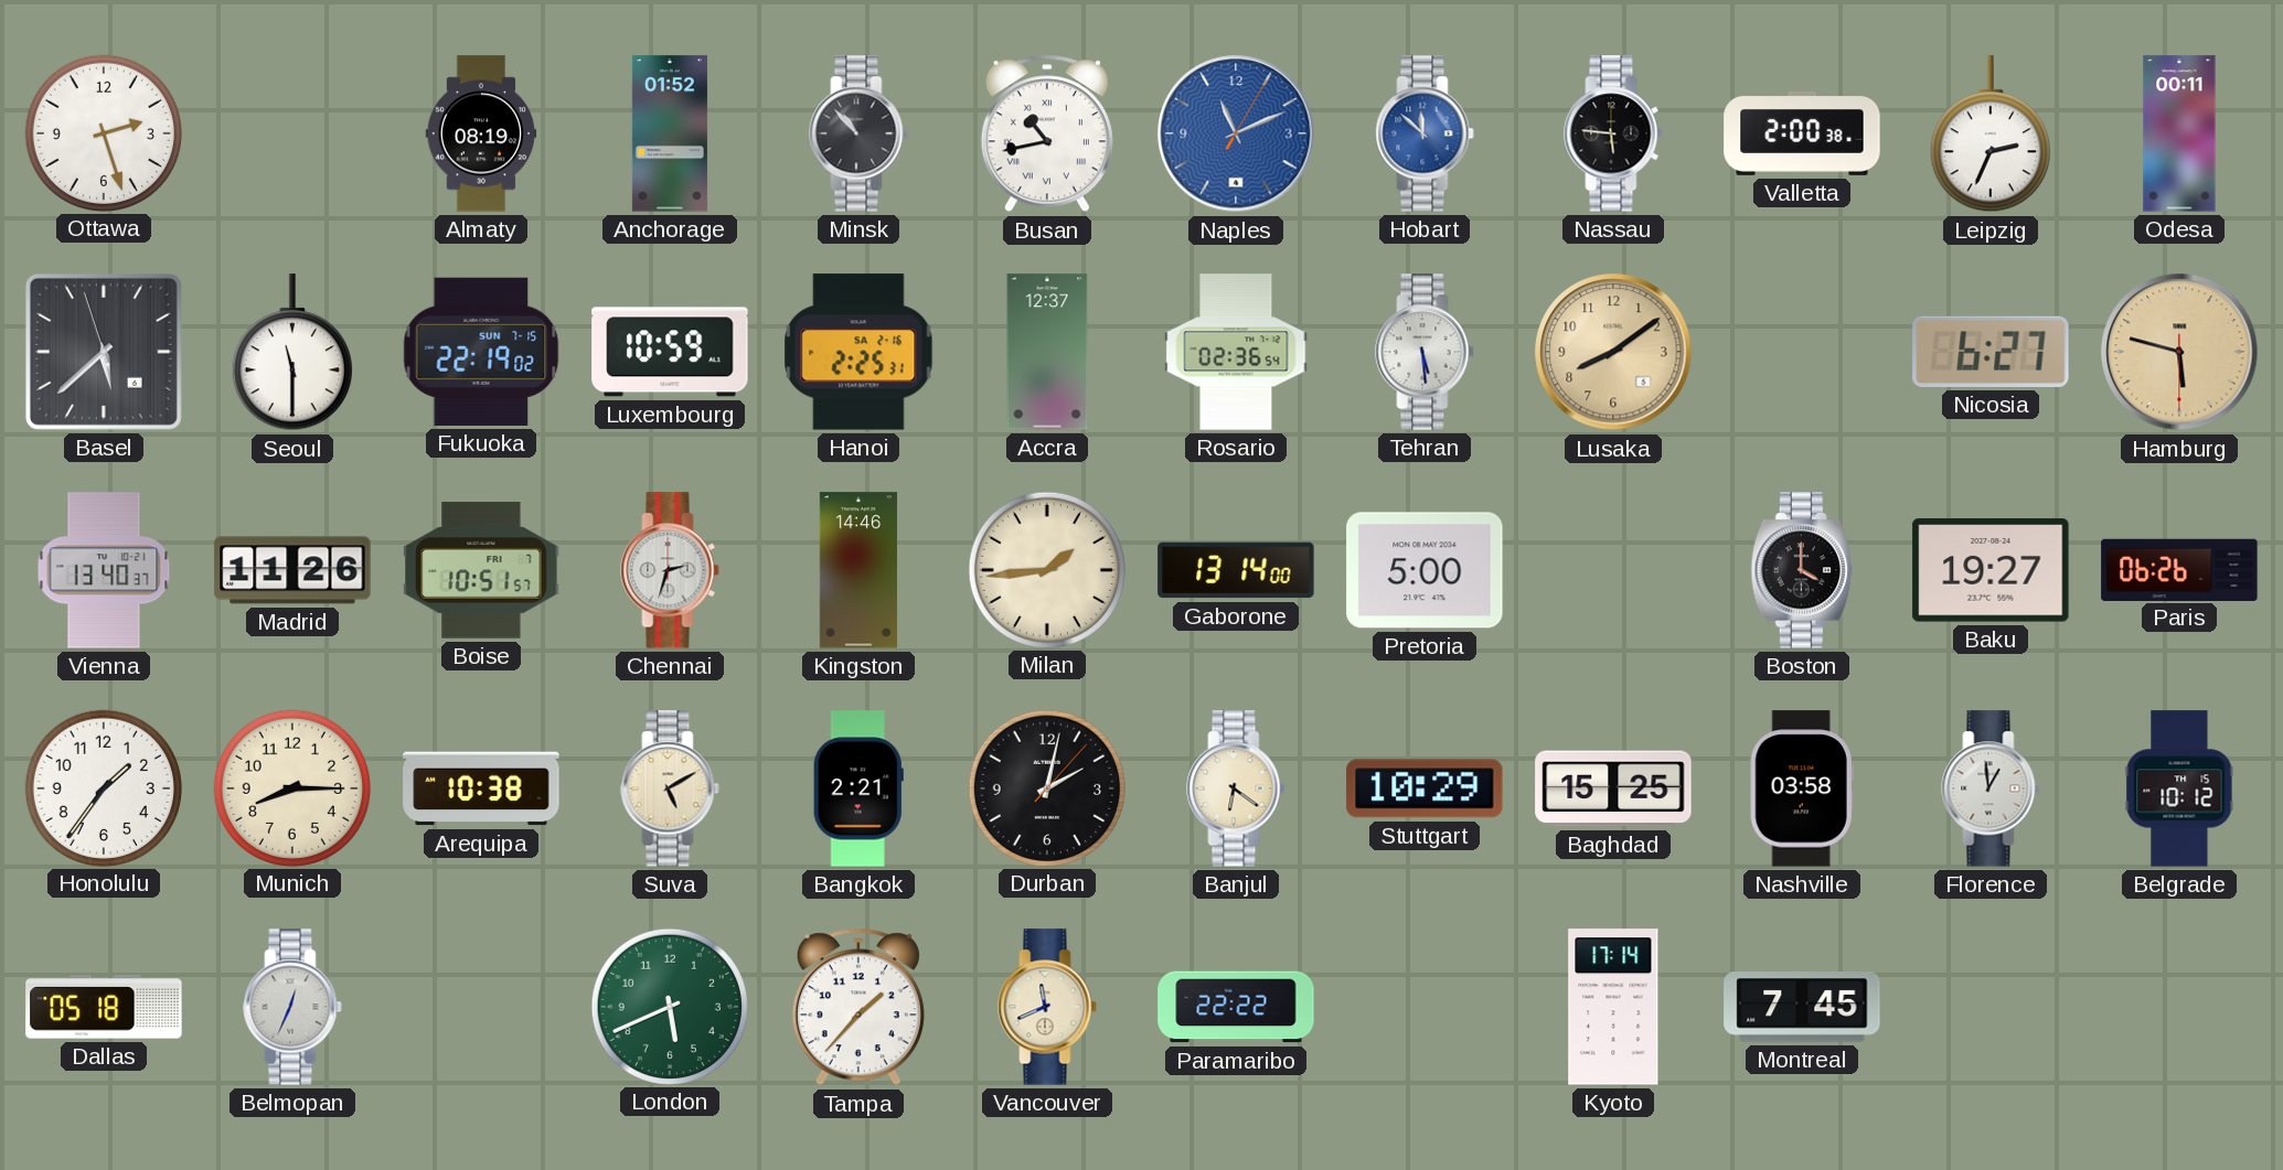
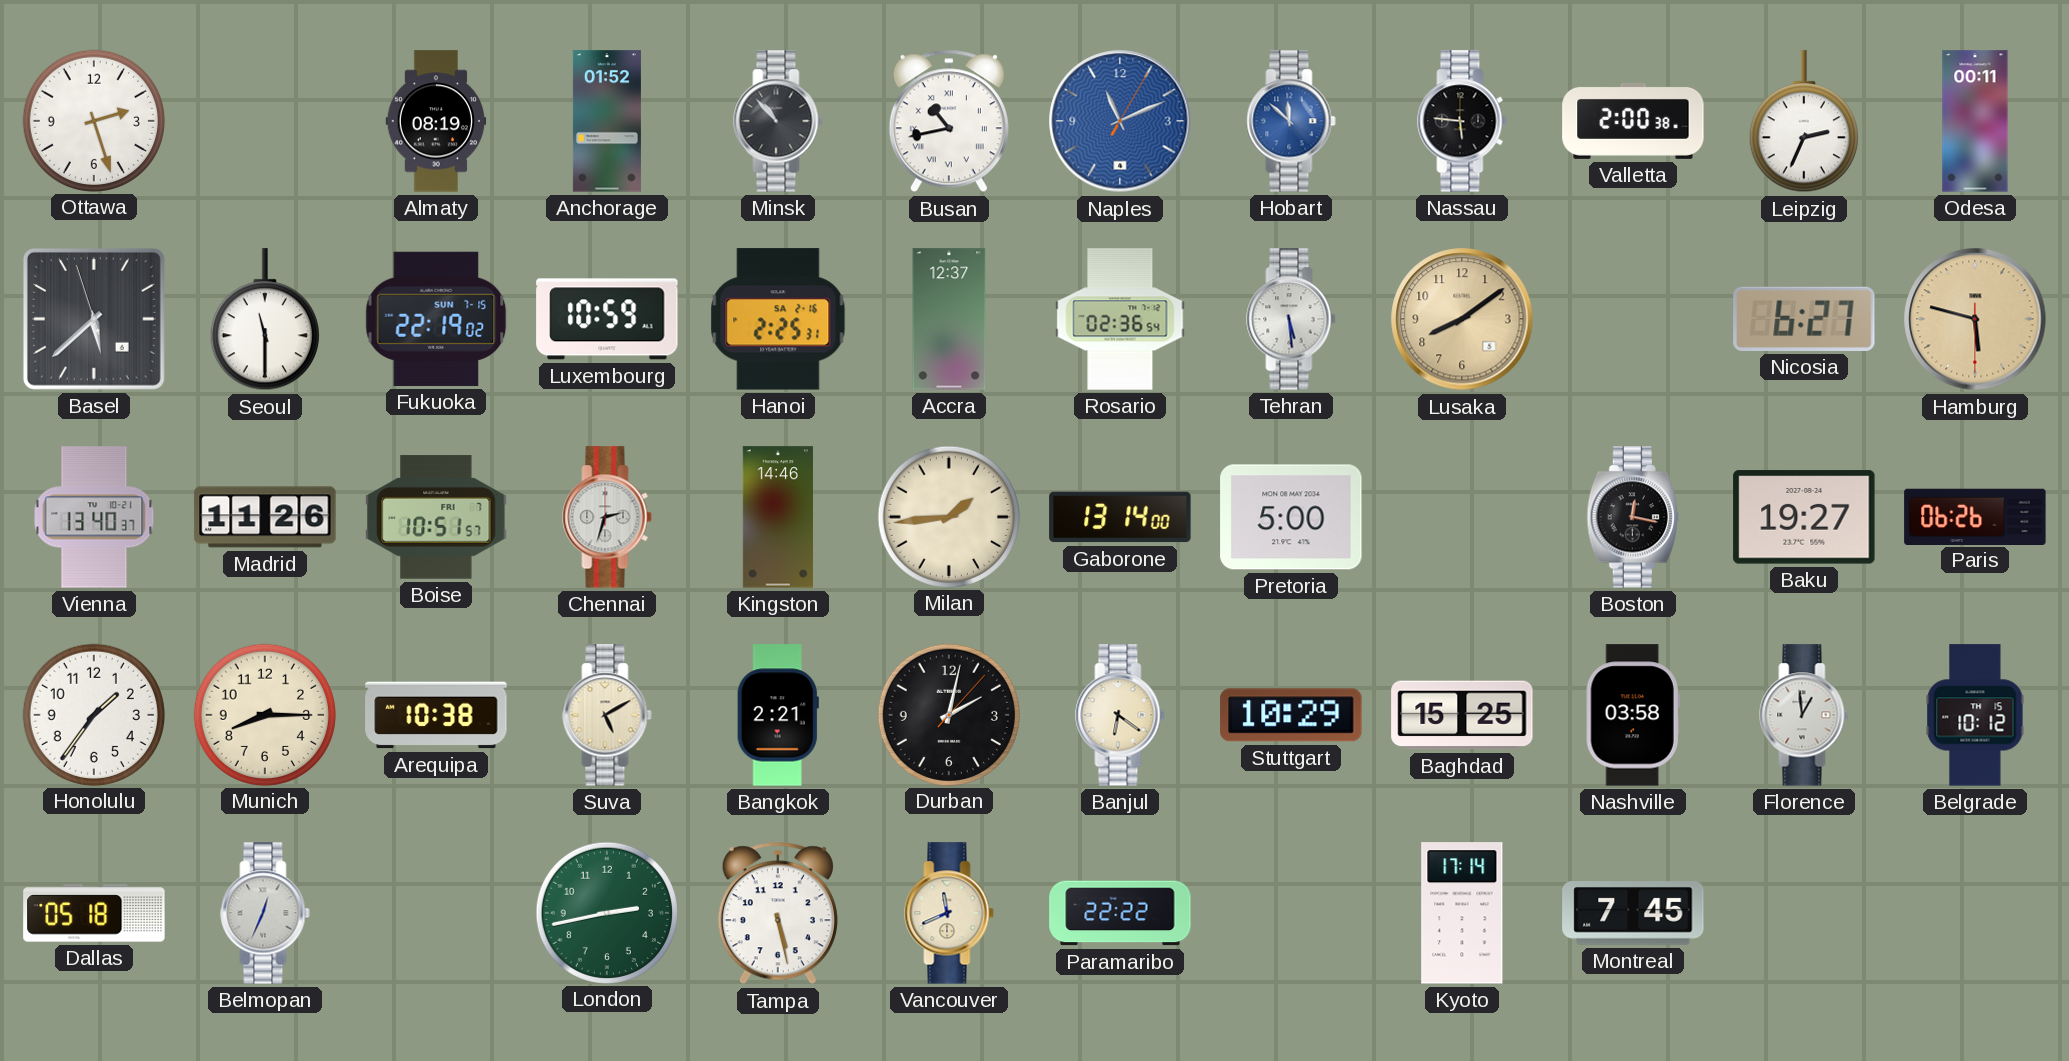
Boston: 4:00 -> 12:17
London: 5:41 -> 2:43
Tampa: 1:37 -> 5:28
